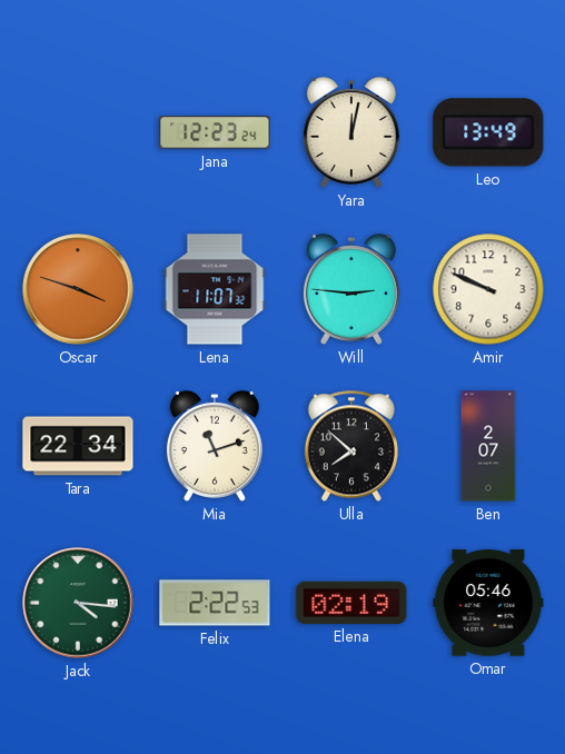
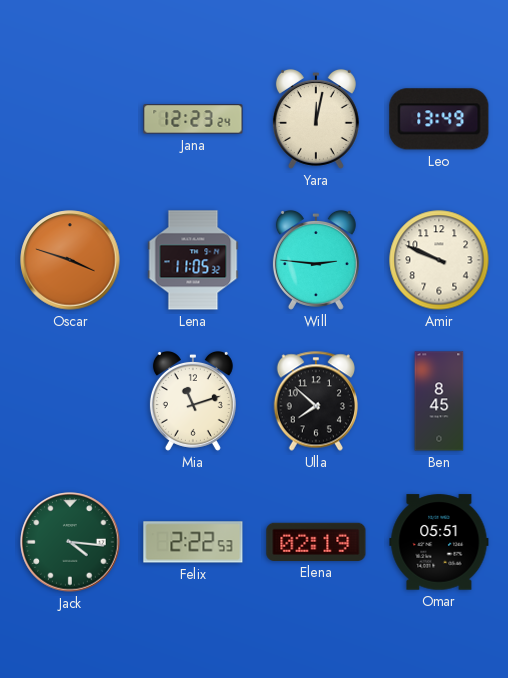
Lena: 11:07 -> 11:05
Tara: 22:34 -> none
Ben: 2:07 -> 8:45
Omar: 05:46 -> 05:51
